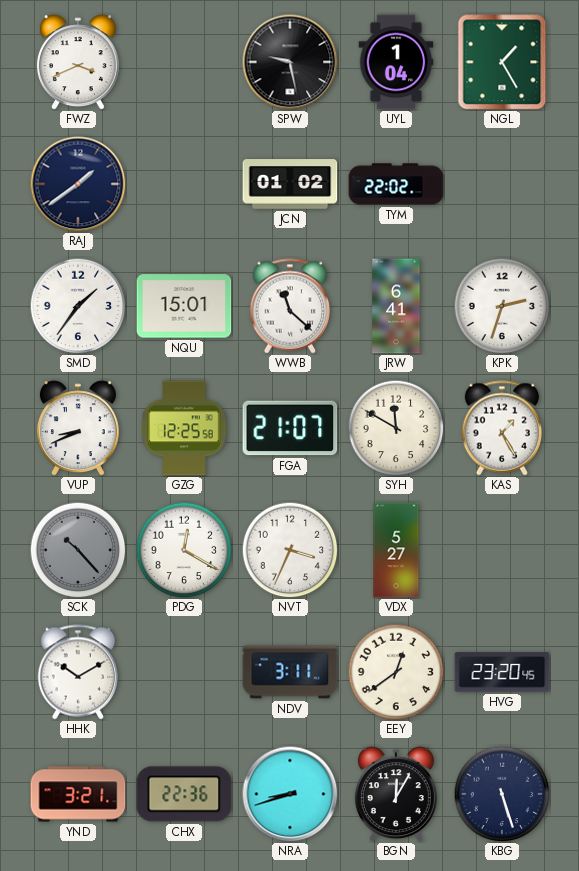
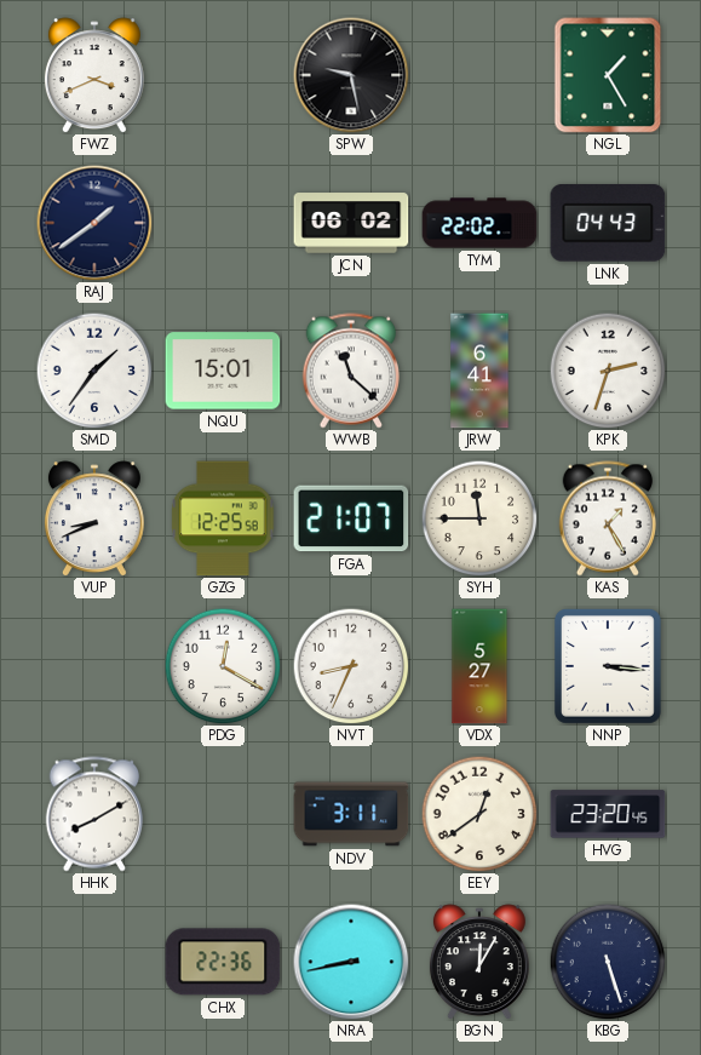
UYL: 1:04 -> none
JCN: 01:02 -> 06:02
LNK: none -> 04:43
SYH: 11:50 -> 11:45
SCK: 10:23 -> none
NVT: 3:34 -> 8:34
NNP: none -> 3:16
HHK: 10:10 -> 8:10
YND: 3:21 -> none
NRA: 8:42 -> 8:43
